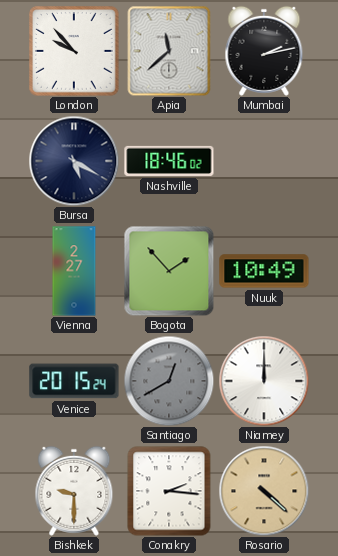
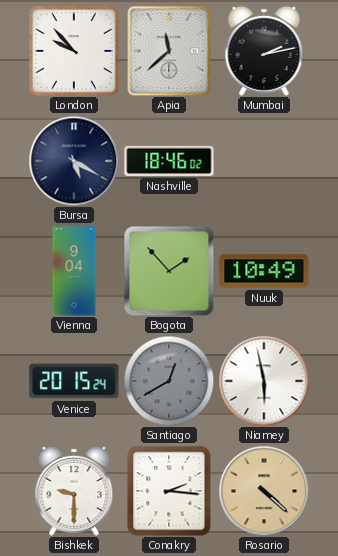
Vienna: 2:27 -> 9:04
Niamey: 12:00 -> 5:58
